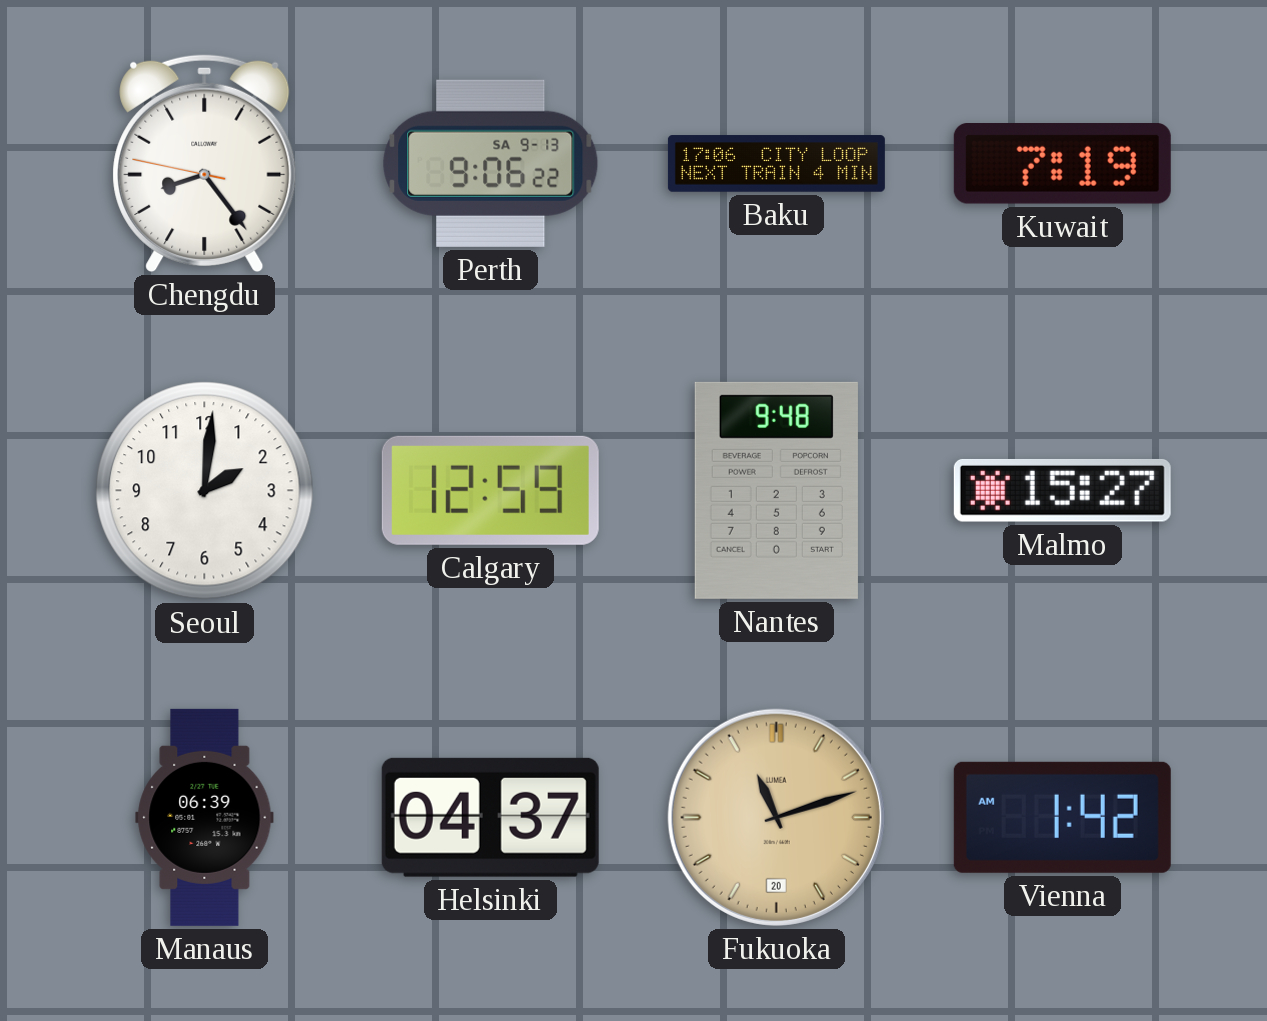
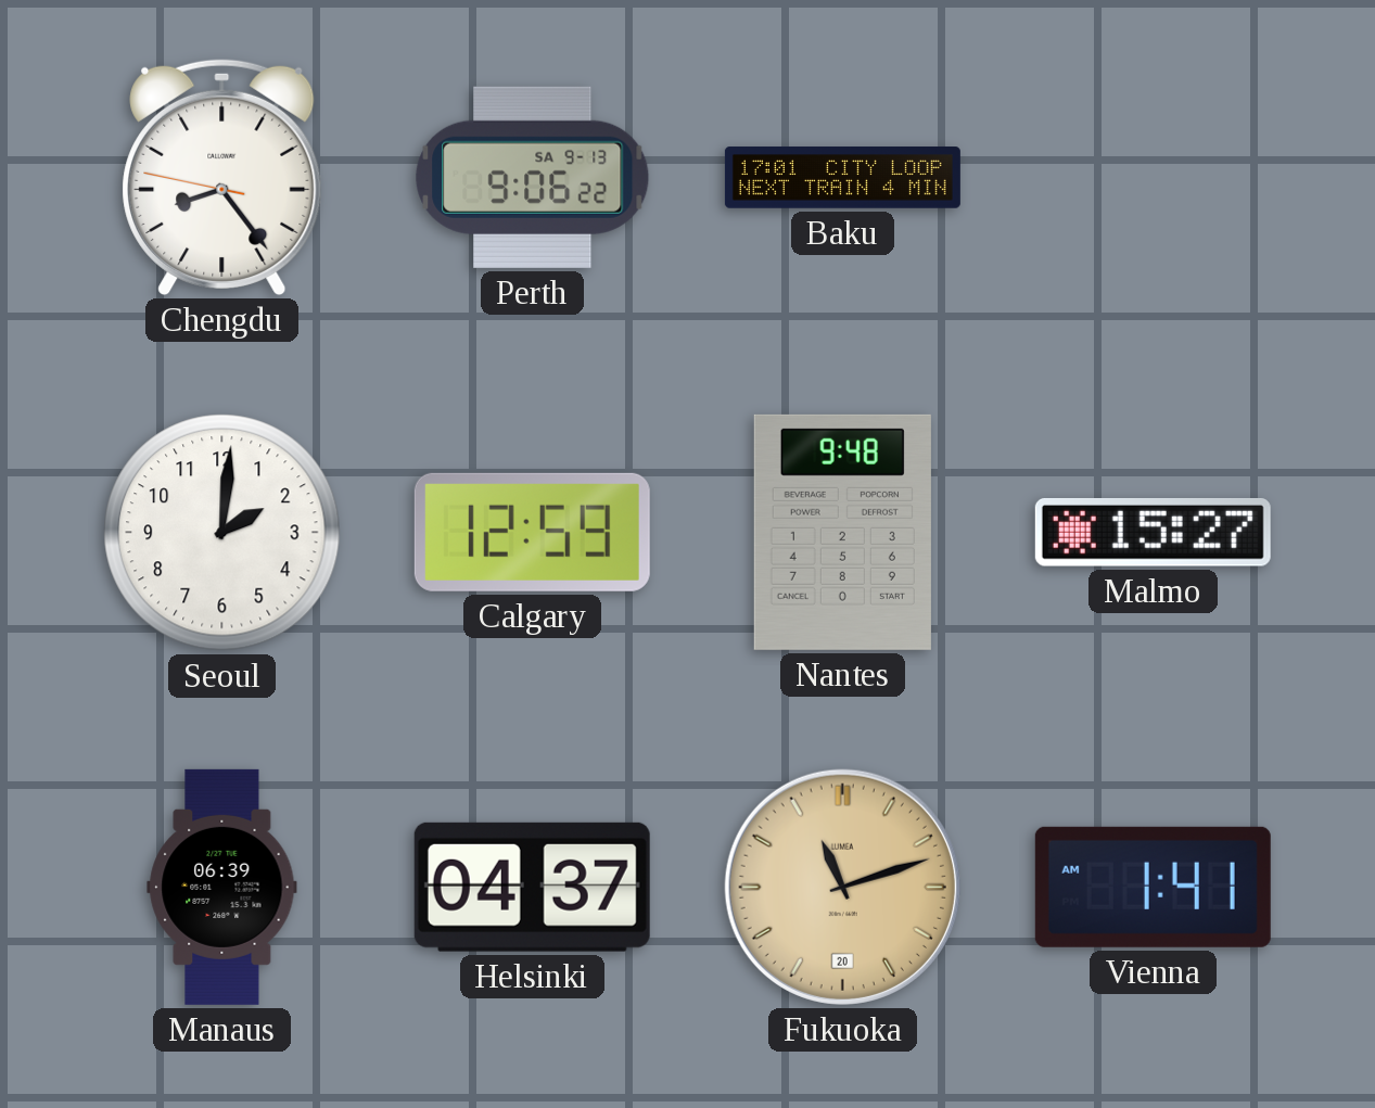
Baku: 17:06 -> 17:01
Kuwait: 7:19 -> none
Vienna: 1:42 -> 1:41
